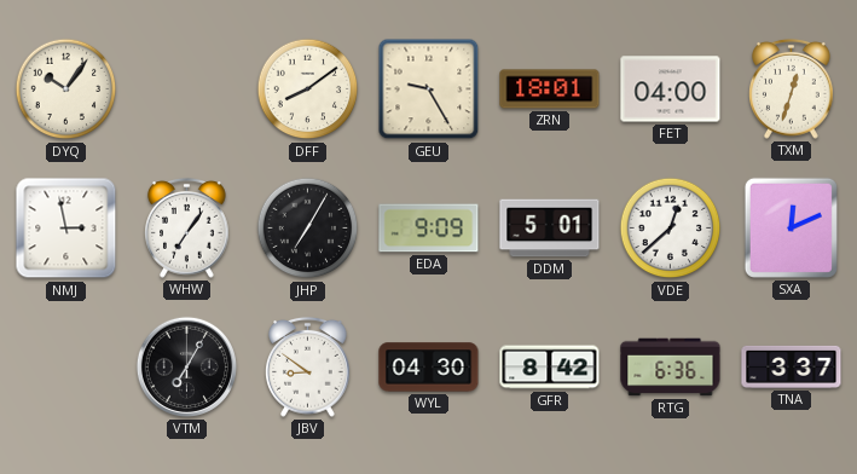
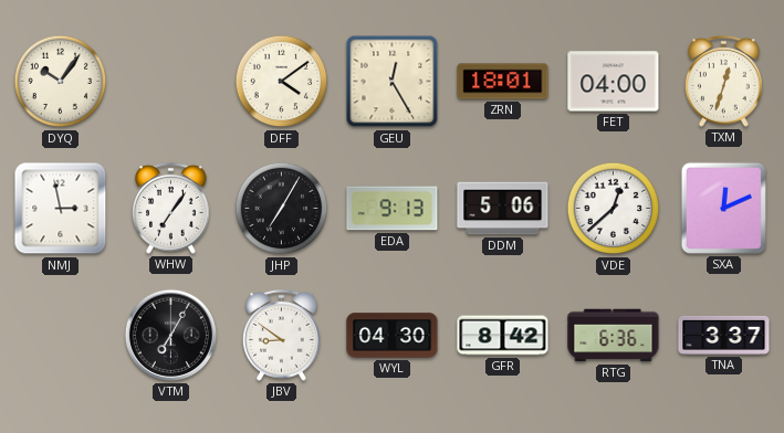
DFF: 8:09 -> 4:09
GEU: 9:25 -> 12:25
EDA: 9:09 -> 9:13
DDM: 5:01 -> 5:06
